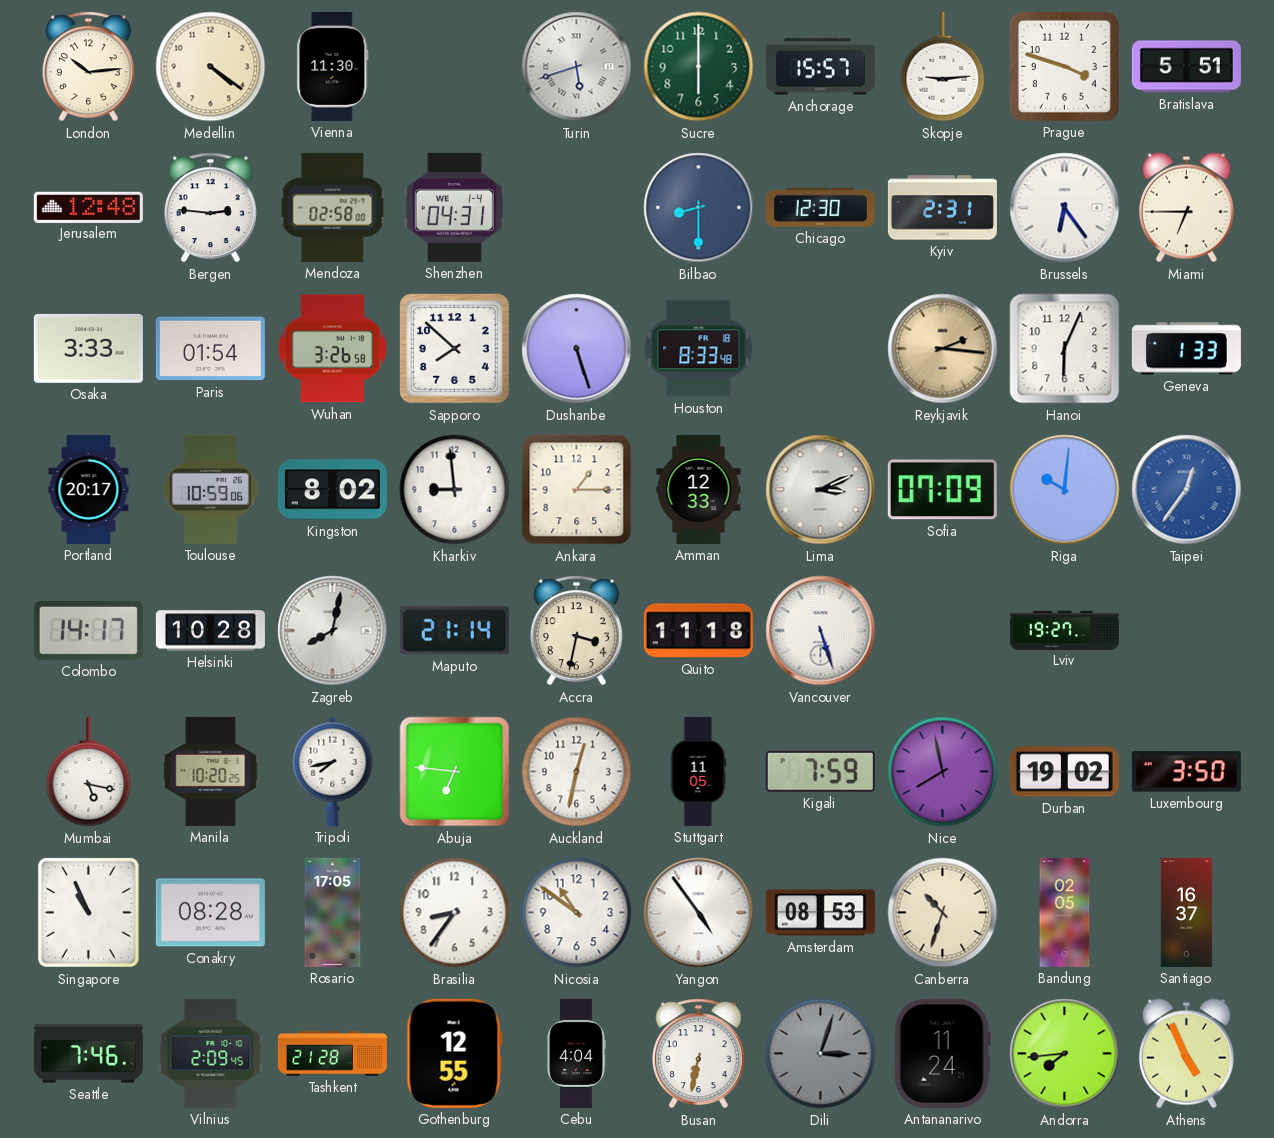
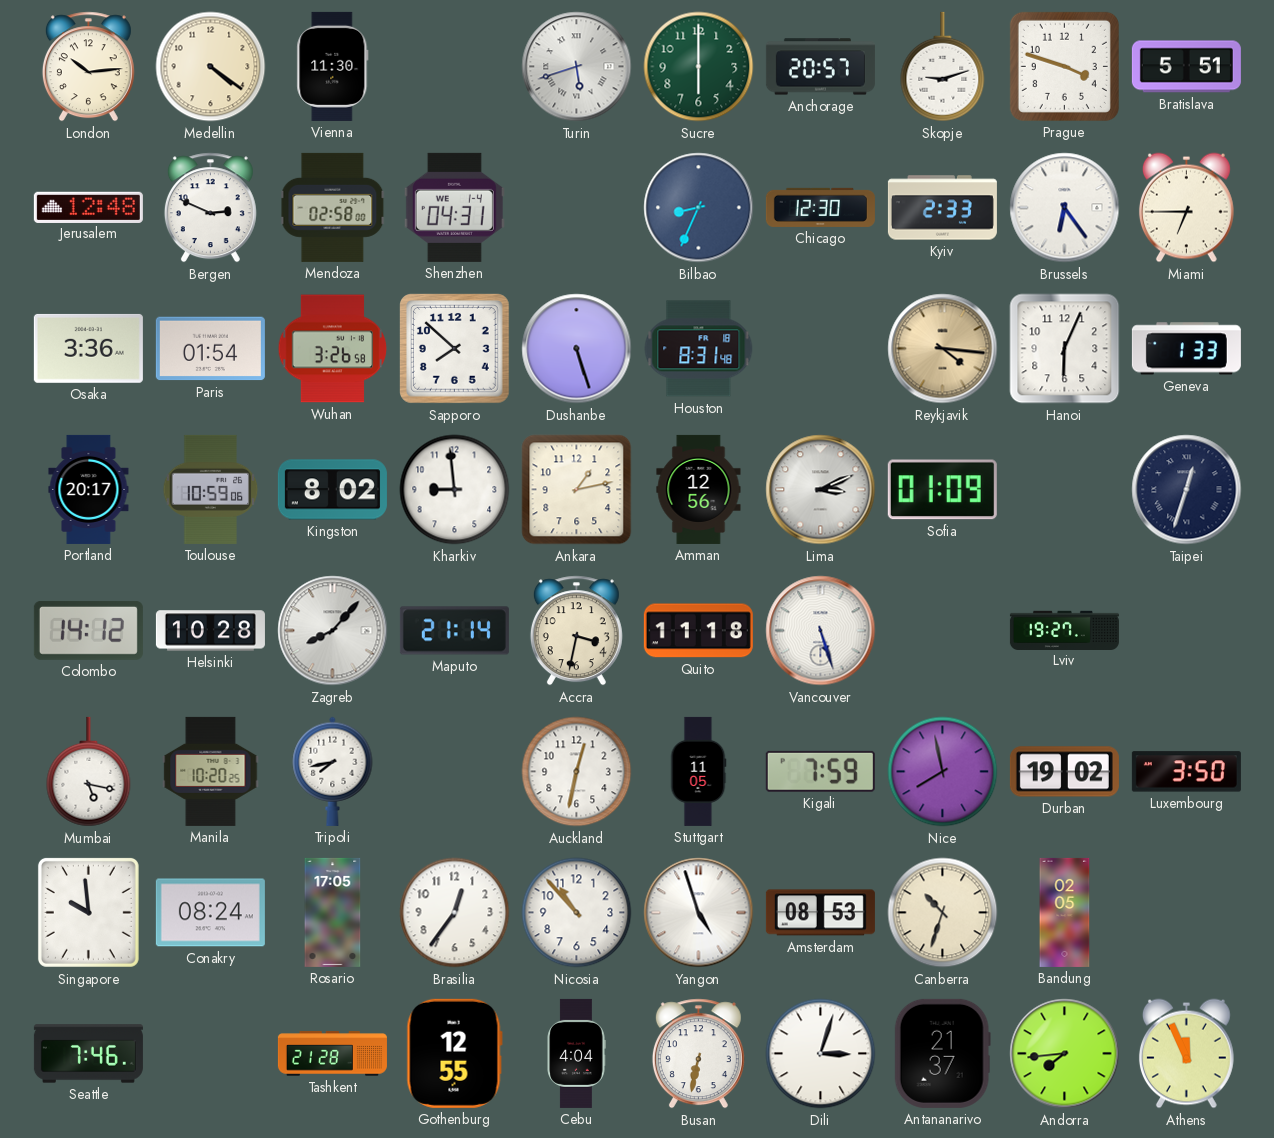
Anchorage: 15:57 -> 20:57
Skopje: 9:14 -> 9:12
Bergen: 2:46 -> 2:49
Bilbao: 8:30 -> 8:34
Kyiv: 2:31 -> 2:33
Osaka: 3:33 -> 3:36
Houston: 8:33 -> 8:31
Reykjavik: 2:16 -> 4:16
Ankara: 1:15 -> 1:13
Amman: 12:33 -> 12:56
Sofia: 07:09 -> 01:09
Riga: 10:01 -> none
Taipei: 12:36 -> 12:33
Taipei dial: blue -> navy
Colombo: 14:17 -> 14:12
Zagreb: 8:02 -> 8:07
Abuja: 6:46 -> none
Singapore: 10:56 -> 9:59
Conakry: 08:28 -> 08:24
Brasilia: 8:36 -> 12:36
Nicosia: 10:51 -> 10:53
Yangon: 4:54 -> 4:57
Santiago: 16:37 -> none
Vilnius: 2:09 -> none
Dili dial: grey -> white
Antananarivo: 11:24 -> 21:37
Athens: 4:56 -> 11:56
